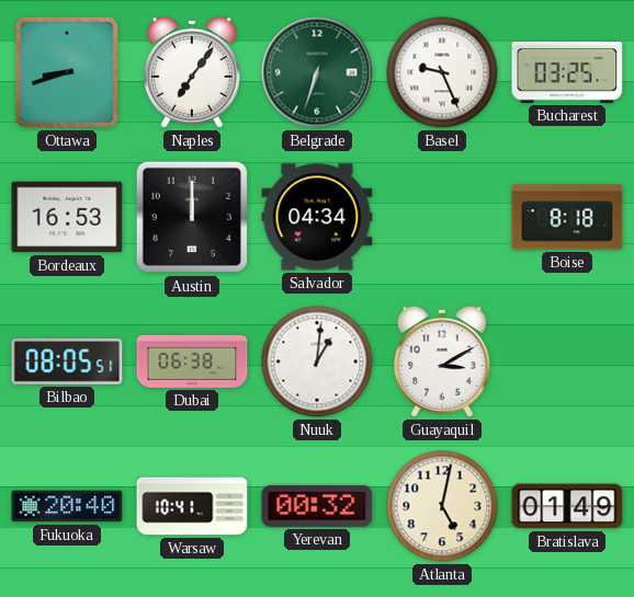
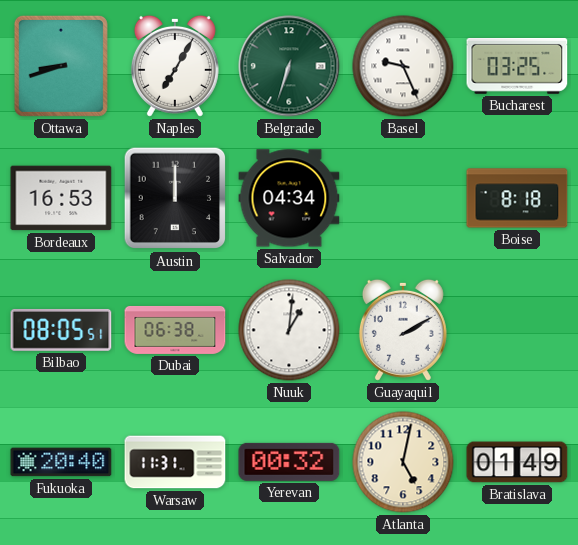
Naples: 7:06 -> 7:05
Guayaquil: 3:10 -> 2:10
Warsaw: 10:41 -> 11:31
